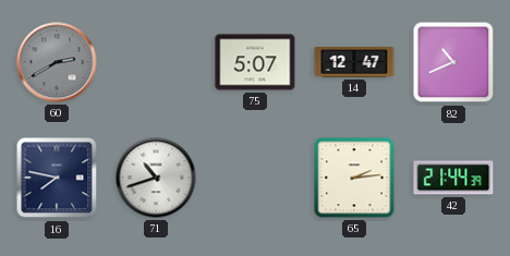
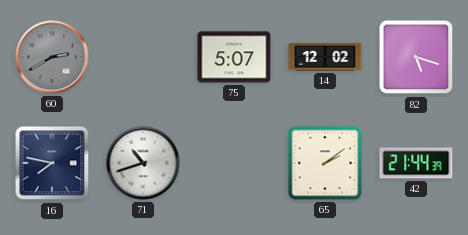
14: 12:47 -> 12:02
82: 10:41 -> 5:18
65: 2:14 -> 2:09
